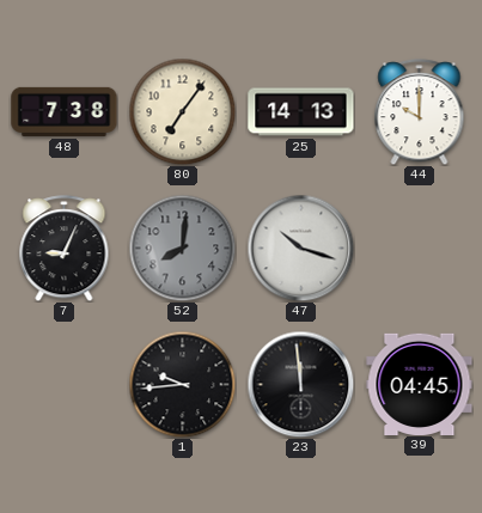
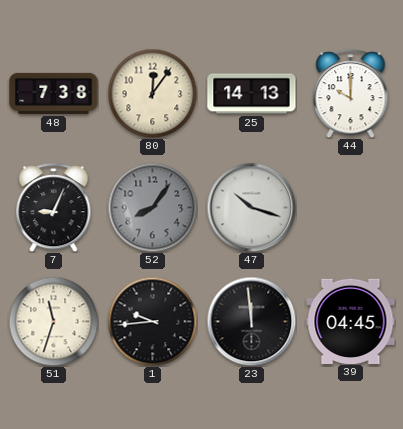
80: 7:06 -> 12:06
52: 8:01 -> 8:06
51: none -> 11:33
